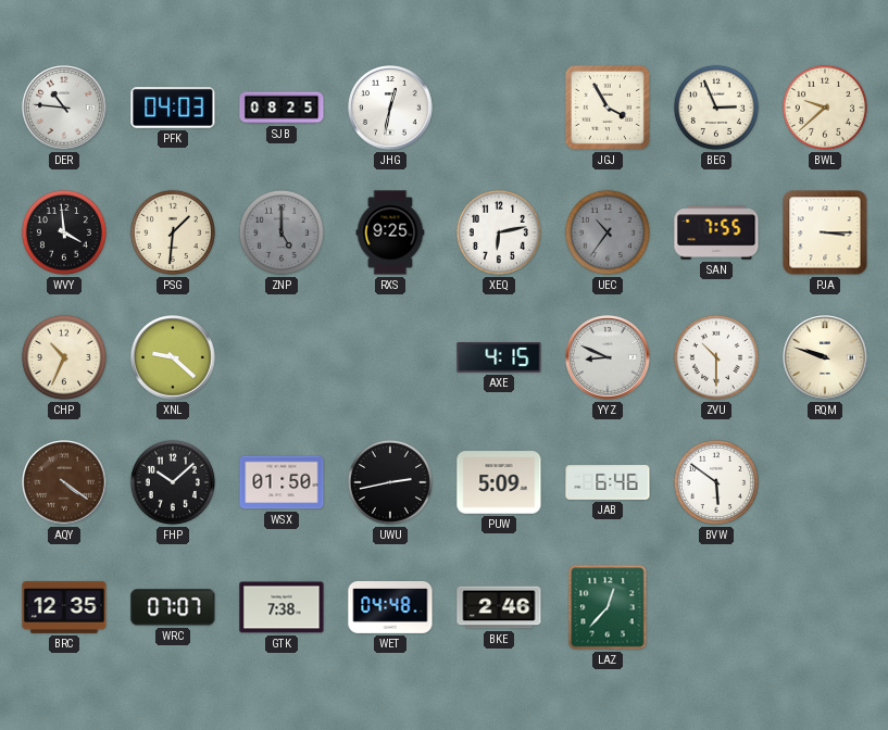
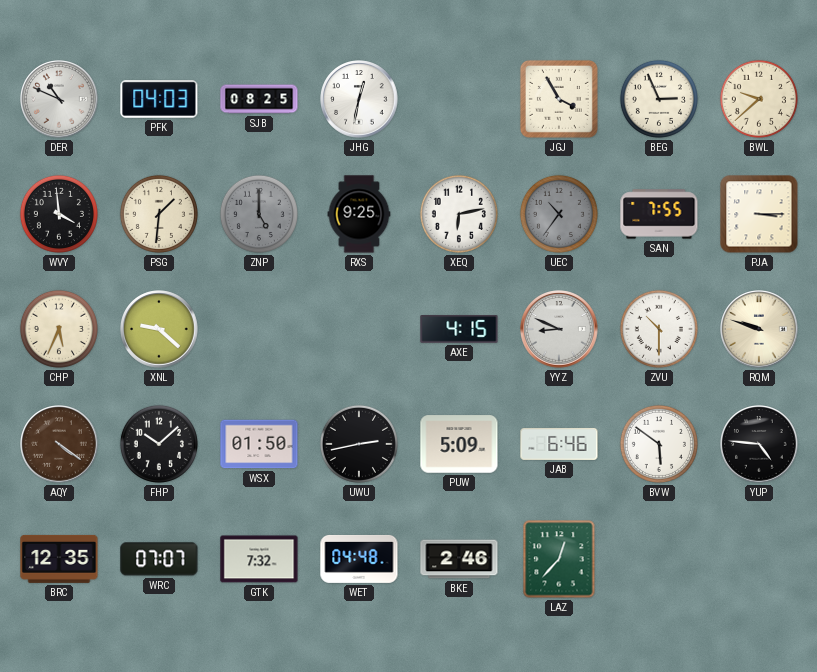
DER: 10:46 -> 10:49
CHP: 10:34 -> 5:34
YUP: none -> 4:46
GTK: 7:38 -> 7:32
